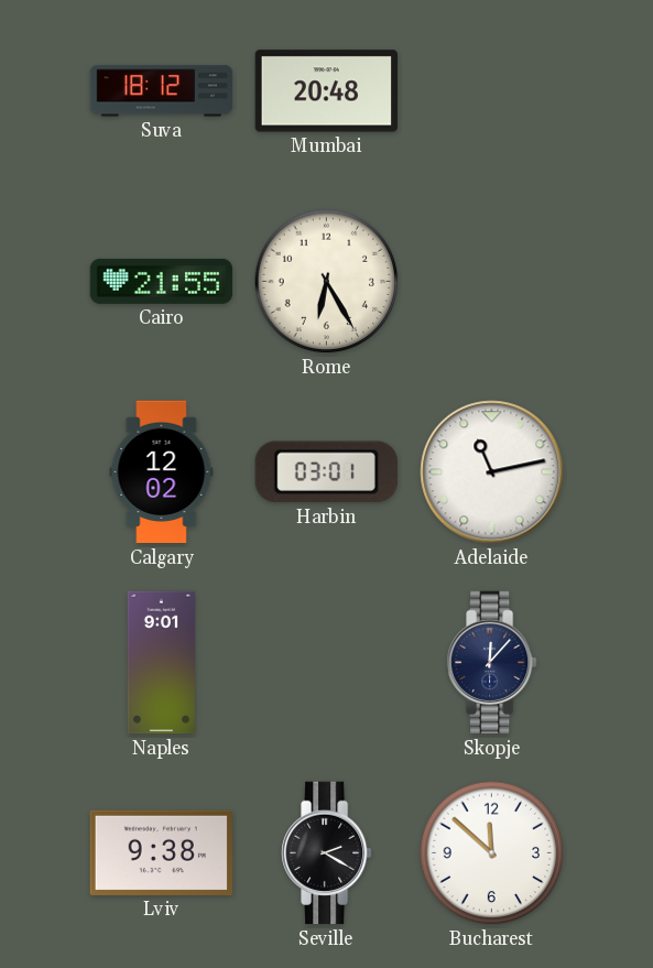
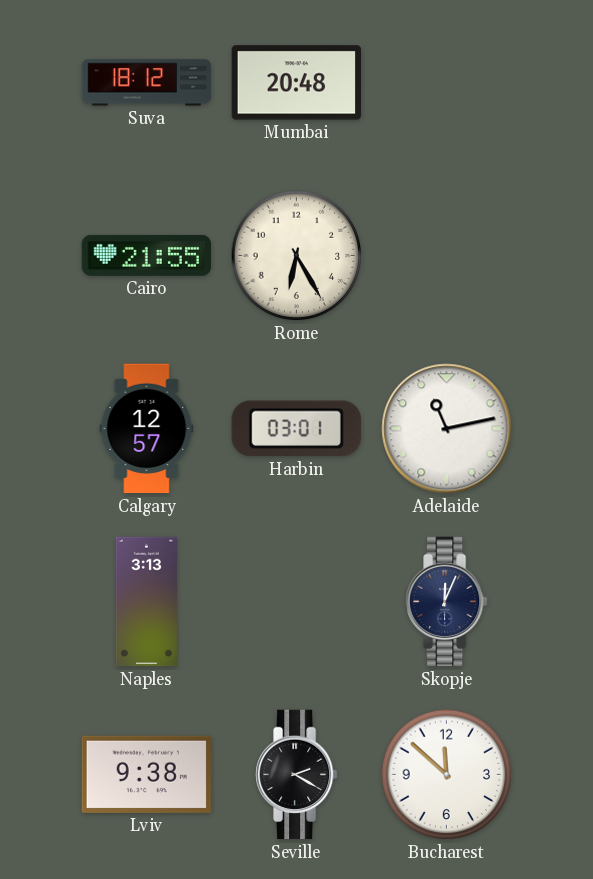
Calgary: 12:02 -> 12:57
Naples: 9:01 -> 3:13
Skopje: 12:07 -> 12:04
